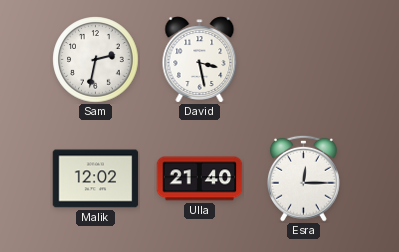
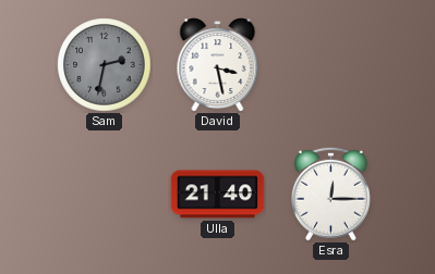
Sam dial: white -> grey
Malik: 12:02 -> none
